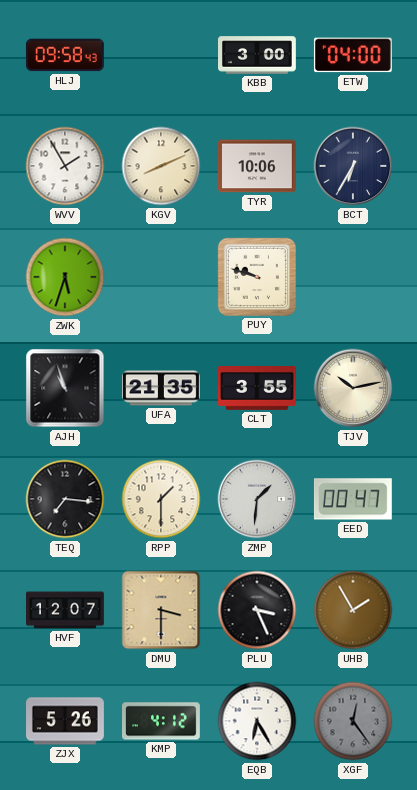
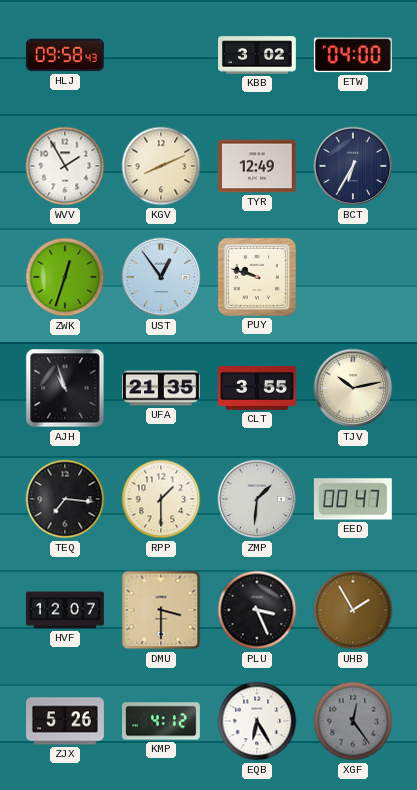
KBB: 3:00 -> 3:02
TYR: 10:06 -> 12:49
ZWK: 5:33 -> 12:33
UST: none -> 12:54
